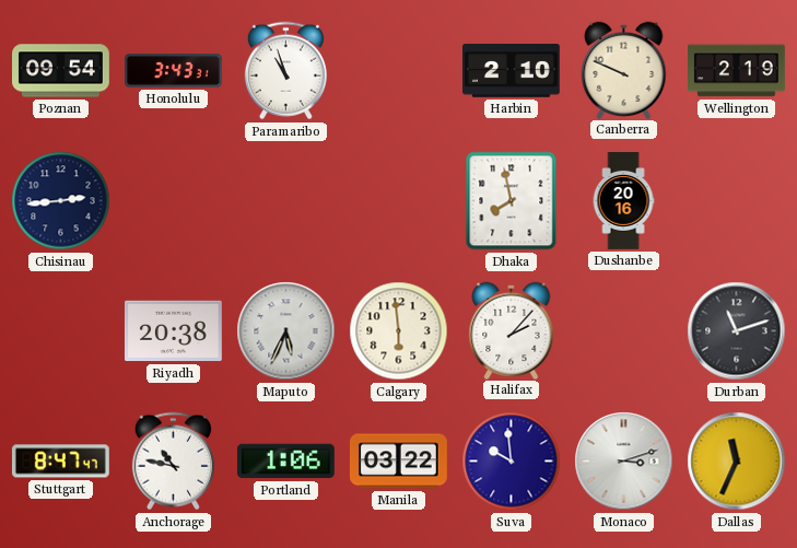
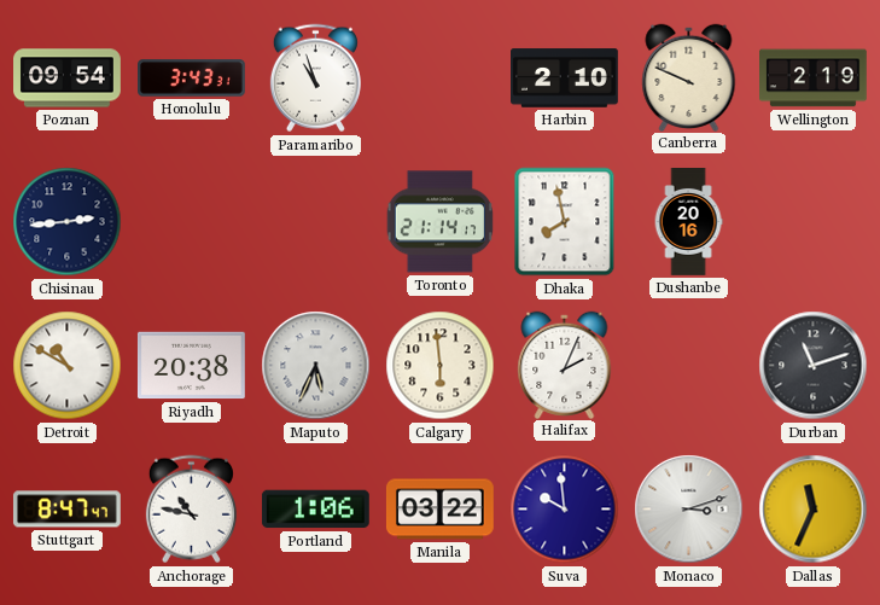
Toronto: none -> 21:14
Detroit: none -> 10:50
Halifax: 2:07 -> 2:04
